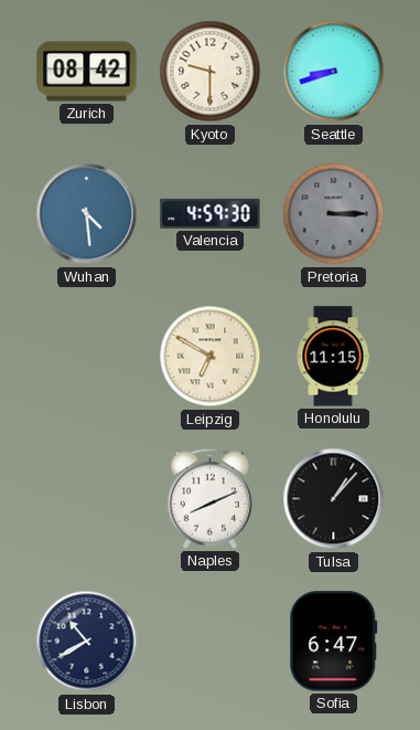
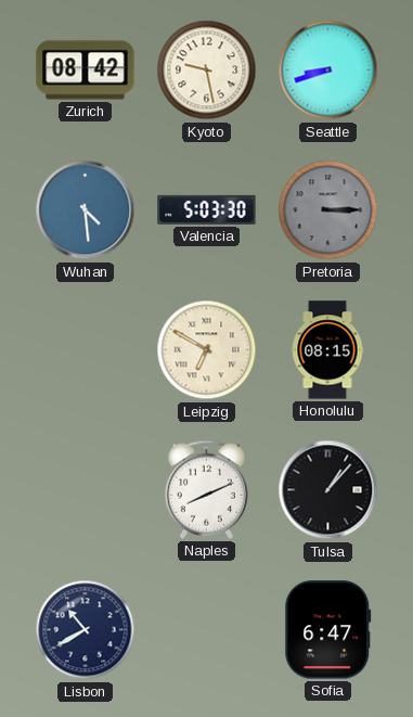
Kyoto: 9:30 -> 9:28
Valencia: 4:59 -> 5:03
Honolulu: 11:15 -> 08:15
